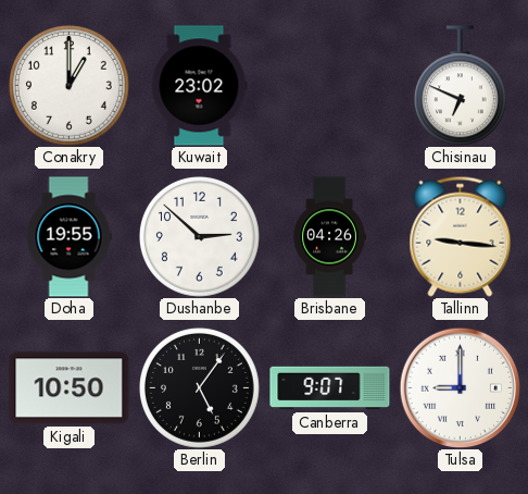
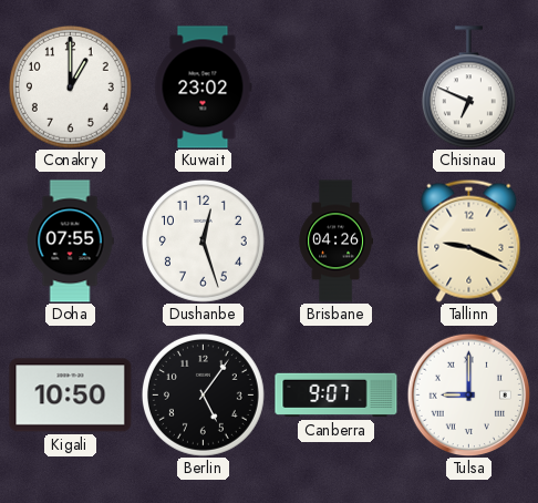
Doha: 19:55 -> 07:55
Dushanbe: 2:52 -> 12:27
Tallinn: 9:16 -> 9:19
